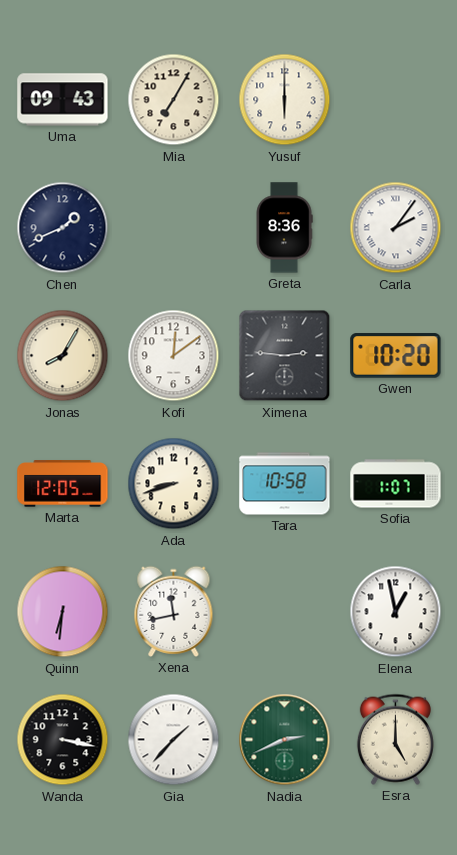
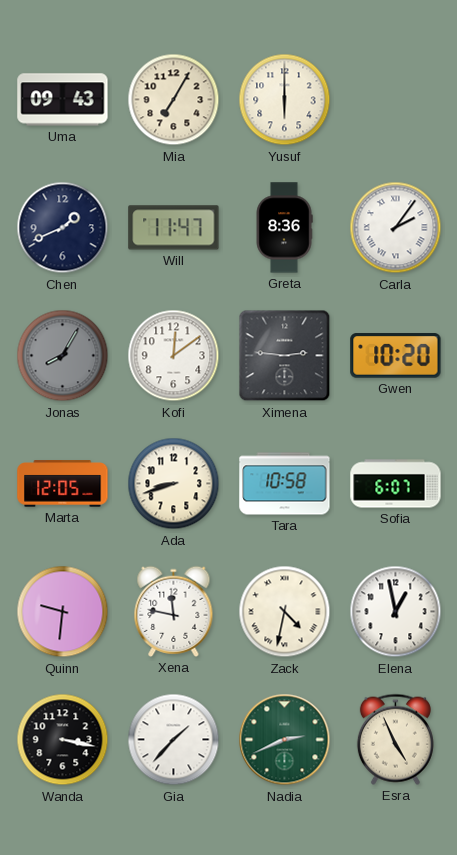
Will: none -> 11:47
Jonas dial: cream -> grey
Sofia: 1:07 -> 6:07
Quinn: 6:31 -> 9:31
Xena: 11:43 -> 11:47
Zack: none -> 4:32
Esra: 5:00 -> 4:56
